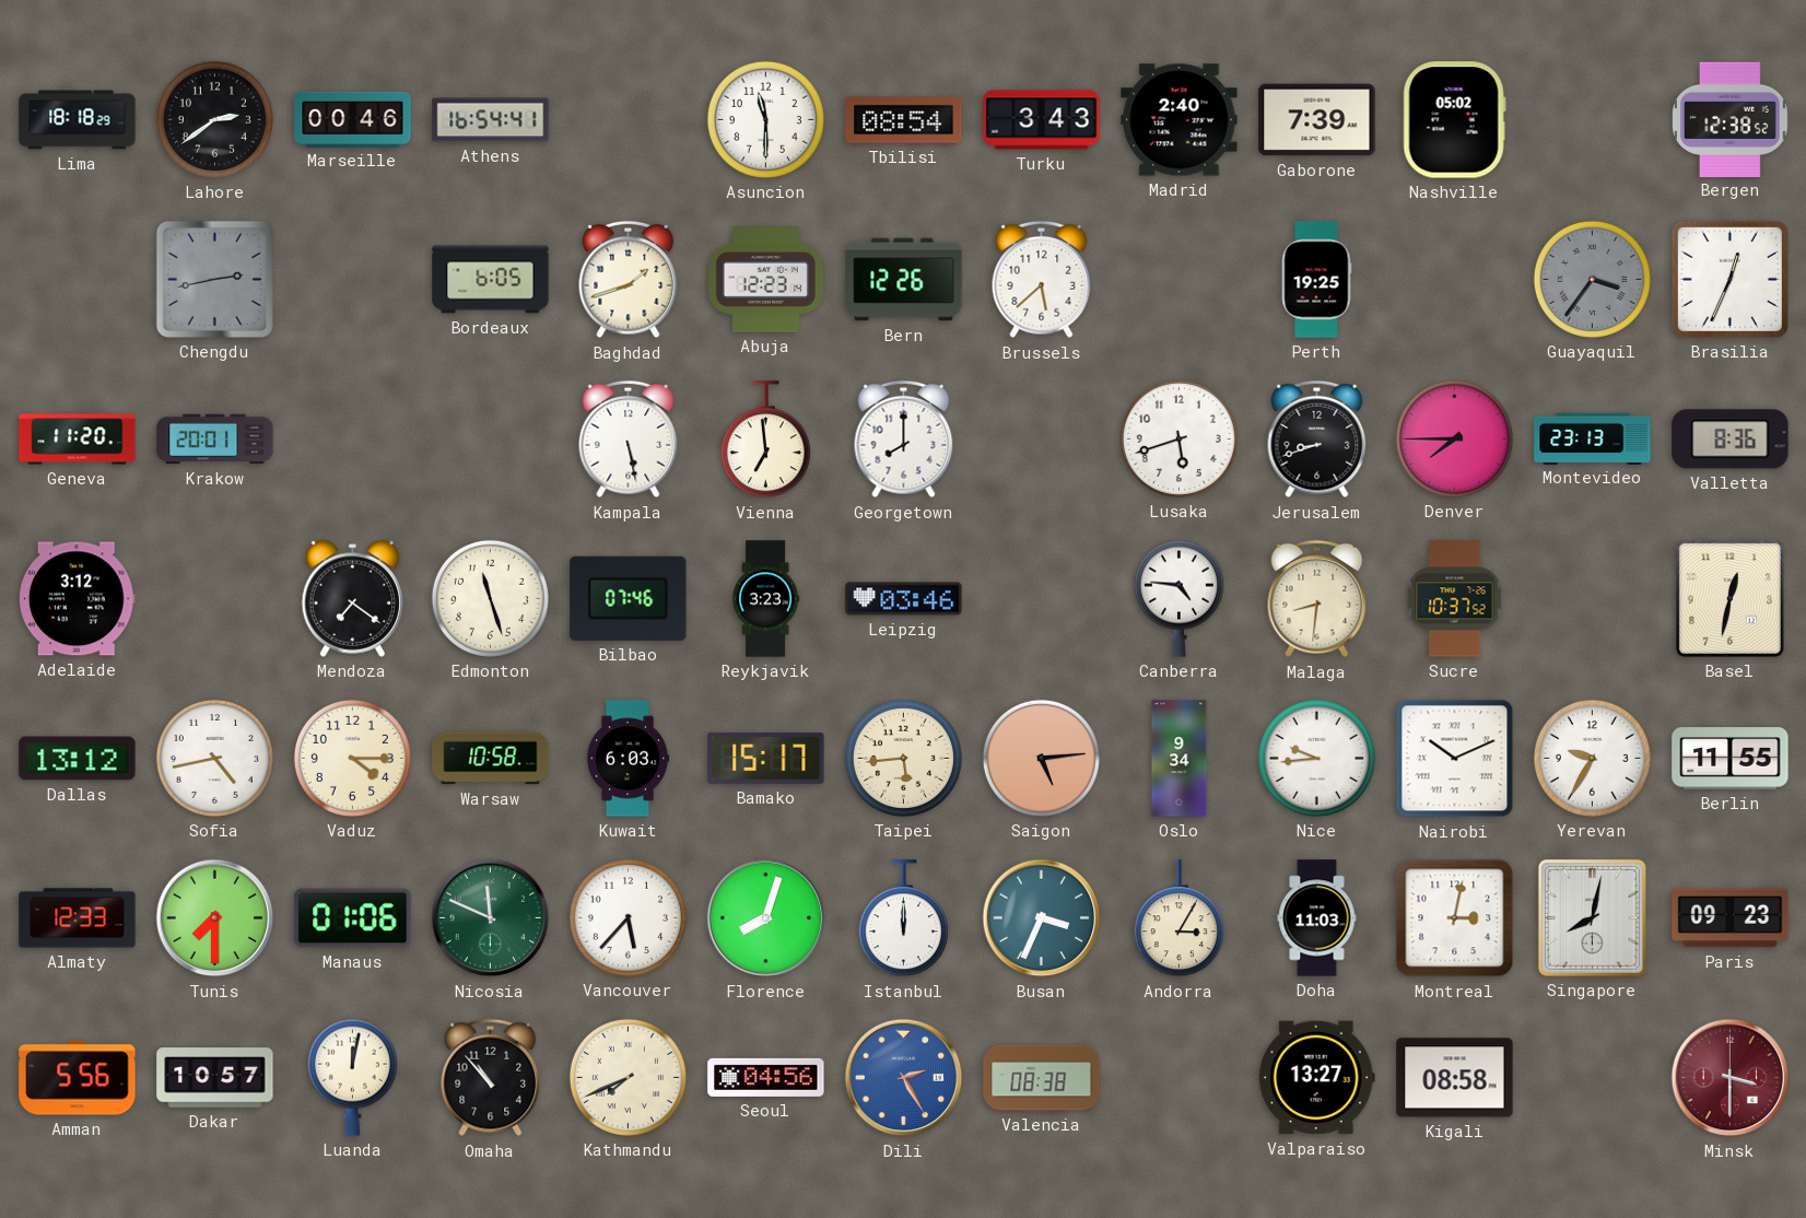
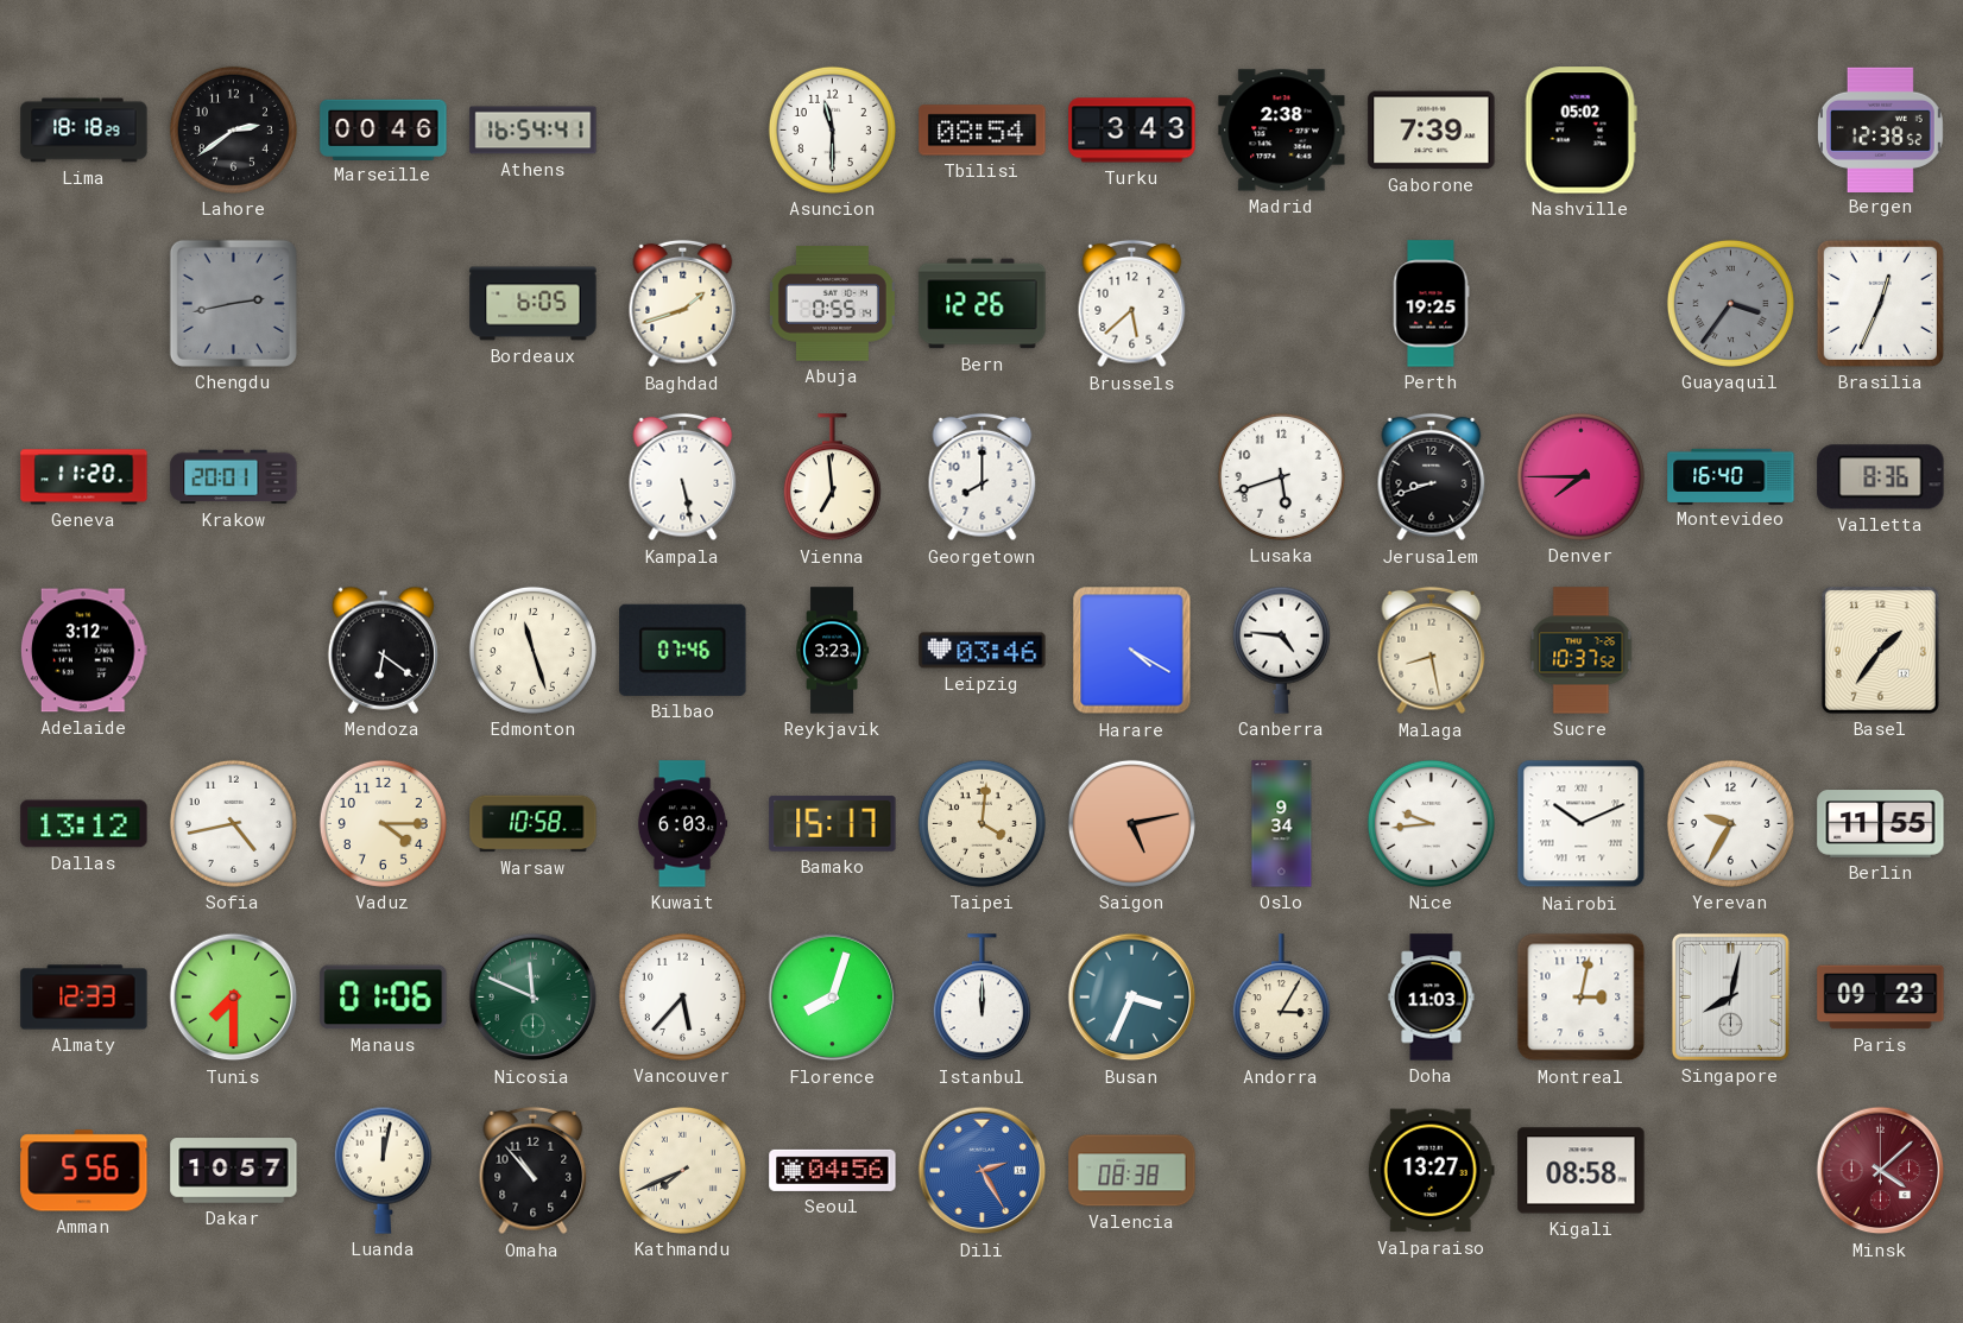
Madrid: 2:40 -> 2:38
Abuja: 12:23 -> 0:55
Montevideo: 23:13 -> 16:40
Mendoza: 7:21 -> 6:21
Harare: none -> 4:20
Malaga: 8:31 -> 8:28
Basel: 12:32 -> 1:36
Taipei: 5:44 -> 4:01
Saigon: 5:14 -> 5:13
Minsk: 3:30 -> 4:08
